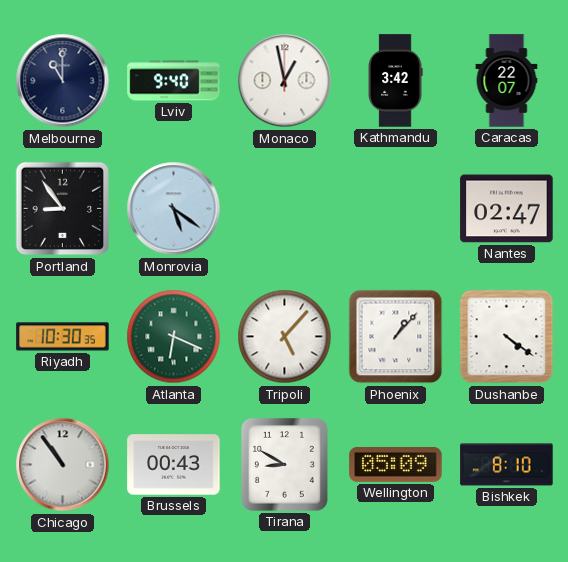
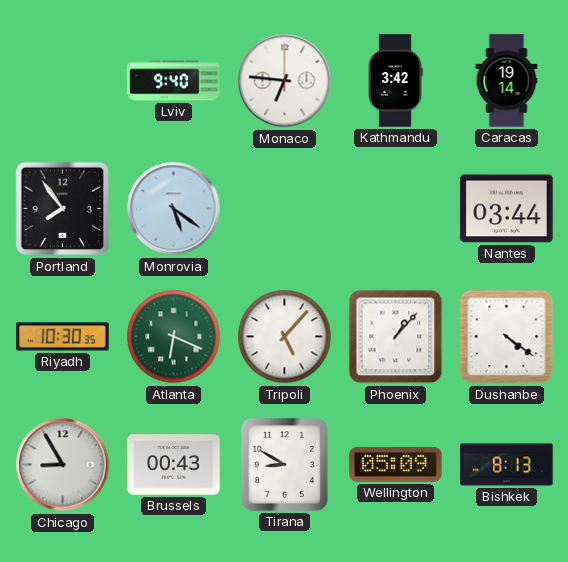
Melbourne: 11:00 -> none
Monaco: 12:58 -> 6:46
Caracas: 22:07 -> 19:14
Portland: 8:54 -> 7:54
Nantes: 02:47 -> 03:44
Chicago: 10:54 -> 8:55
Bishkek: 8:10 -> 8:13
